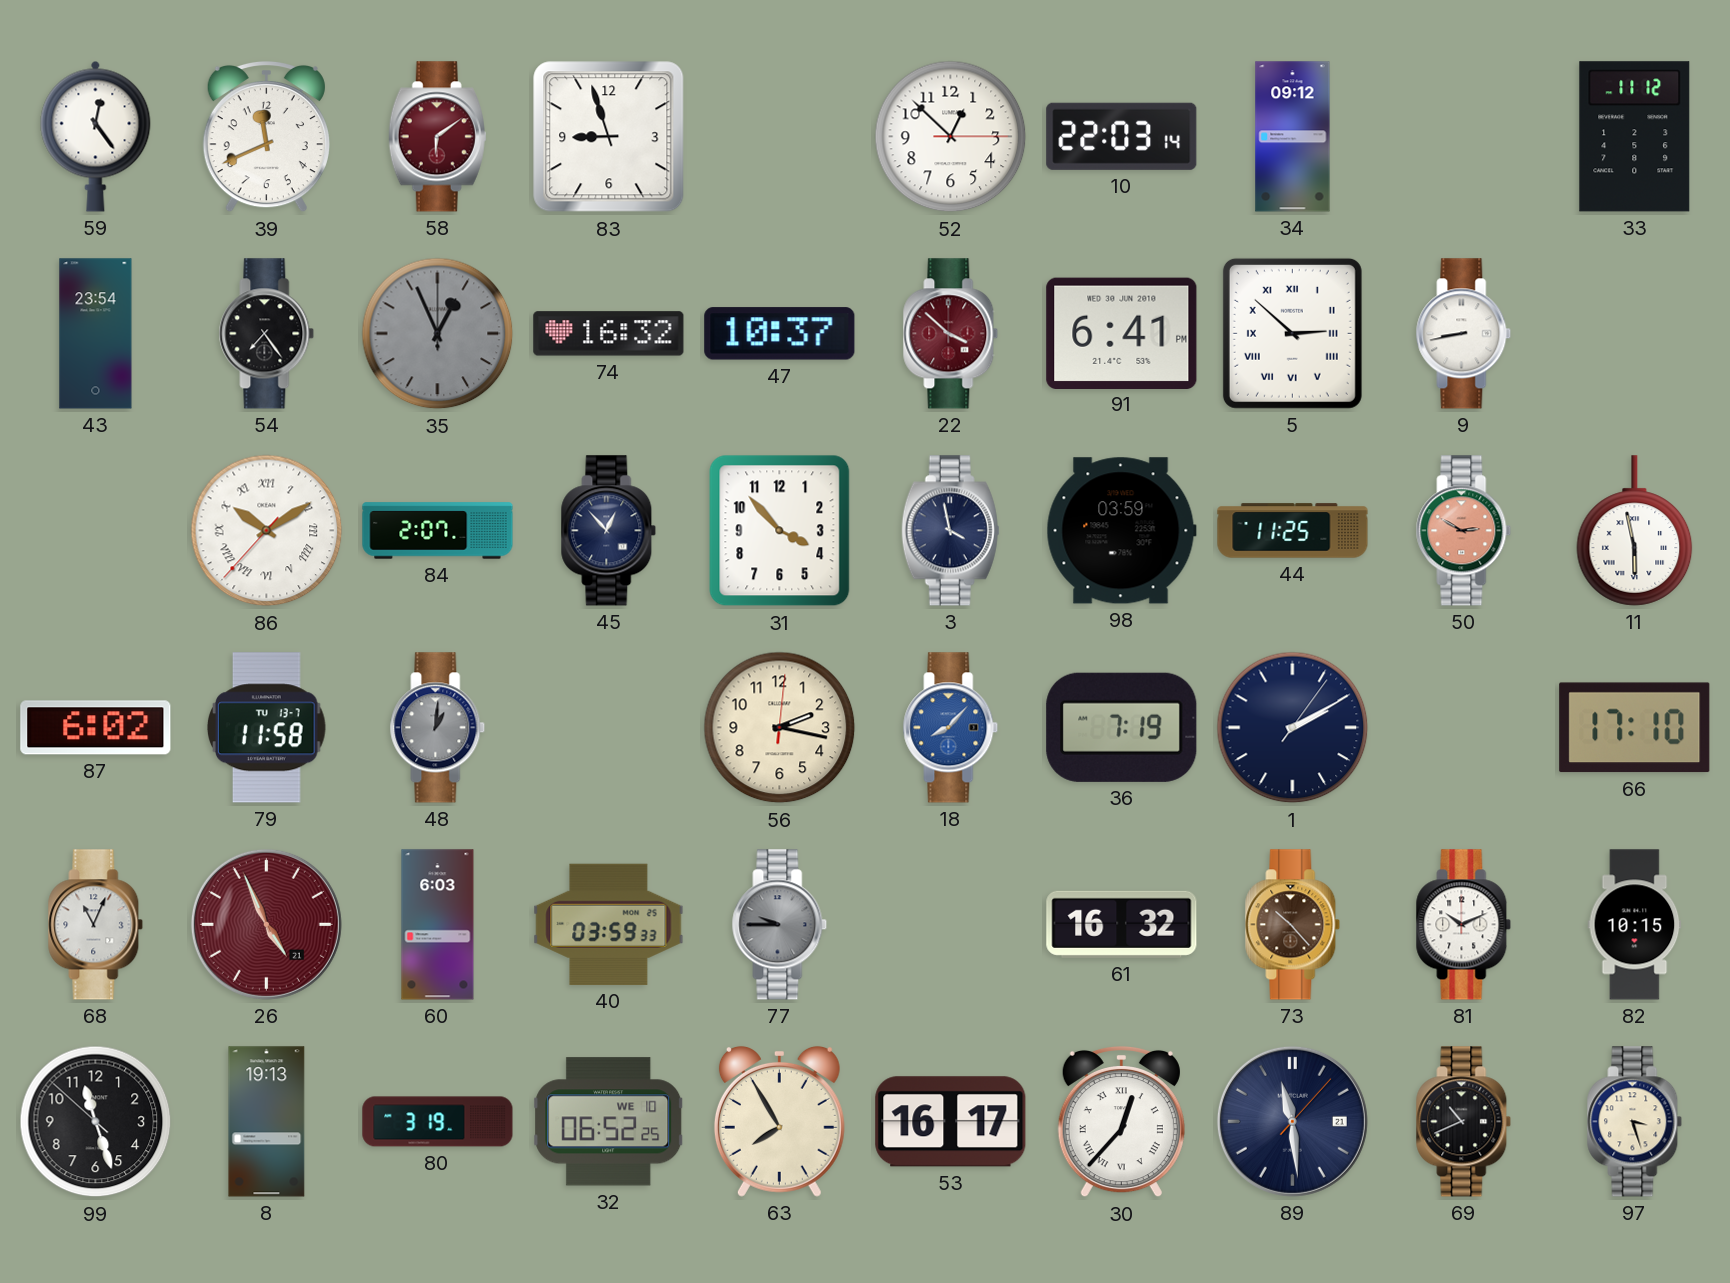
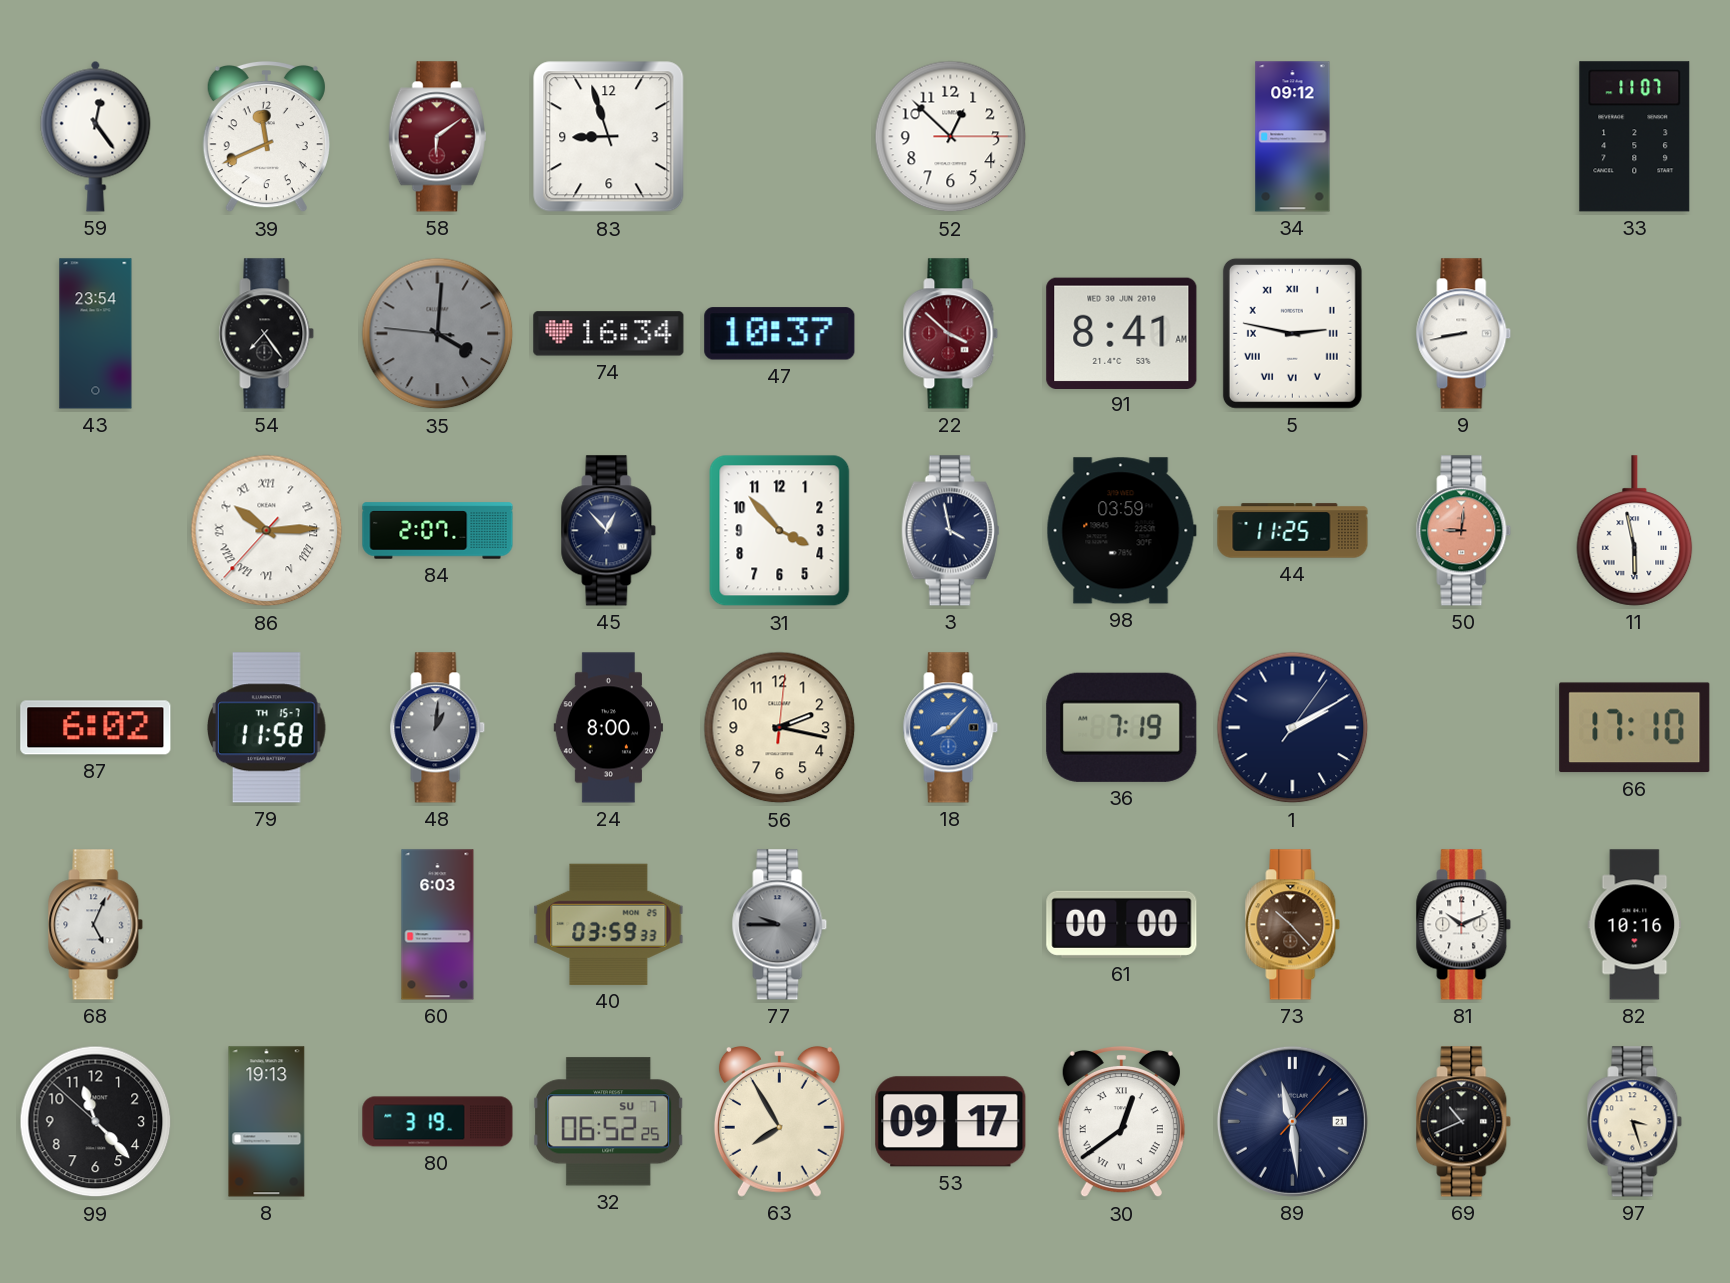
10: 22:03 -> none
33: 11:12 -> 11:07
35: 12:56 -> 4:00
74: 16:32 -> 16:34
91: 6:41 -> 8:41
5: 2:52 -> 2:47
86: 10:09 -> 10:14
50: 2:50 -> 9:01
79 date: TU 13-7 -> TH 15-7
24: none -> 8:00
68: 11:04 -> 5:04
26: 4:56 -> none
61: 16:32 -> 00:00
82: 10:15 -> 10:16
99: 11:26 -> 11:22
32 date: WE 10 -> SU 7
53: 16:17 -> 09:17
30: 12:37 -> 12:39
